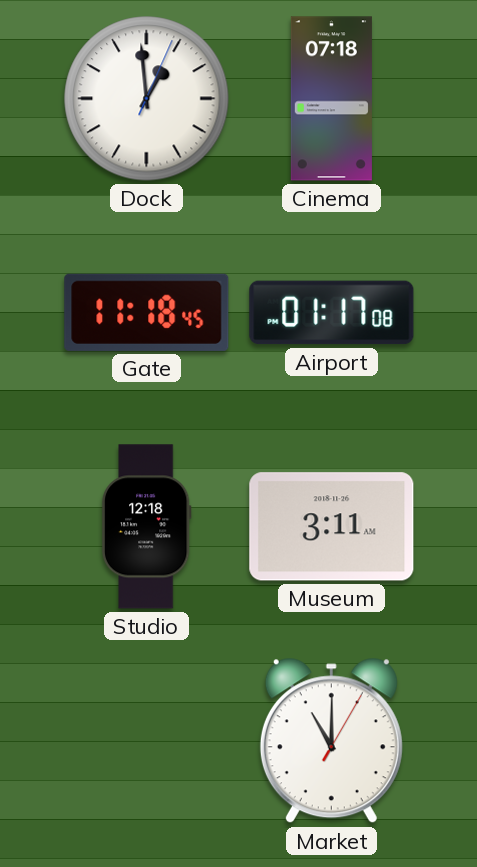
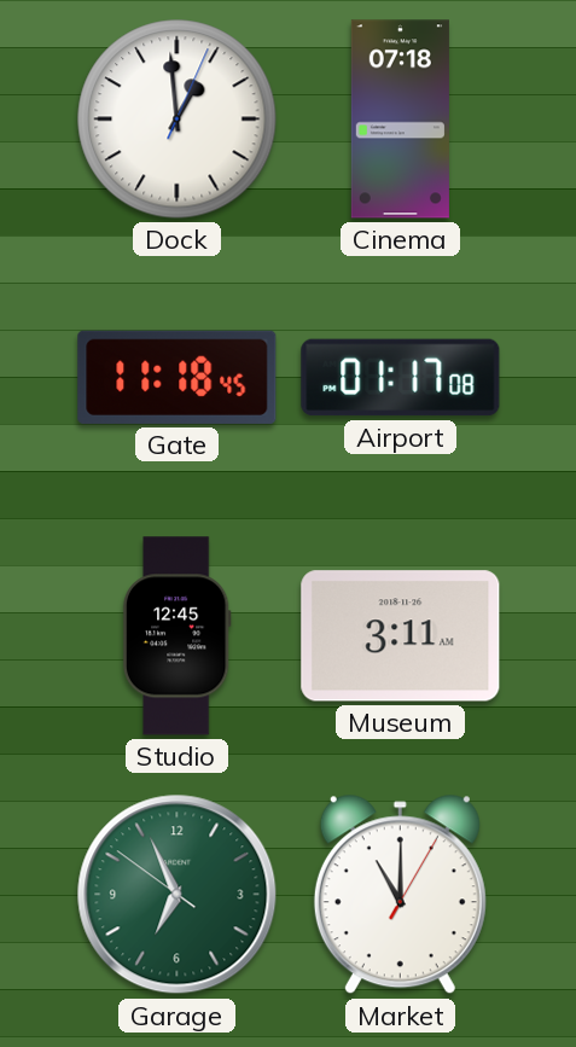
Studio: 12:18 -> 12:45
Garage: none -> 6:55
